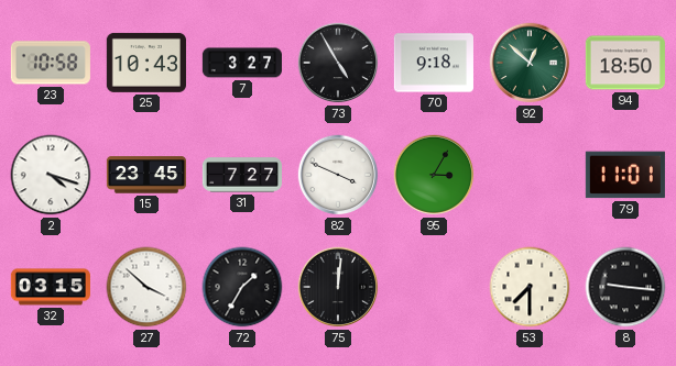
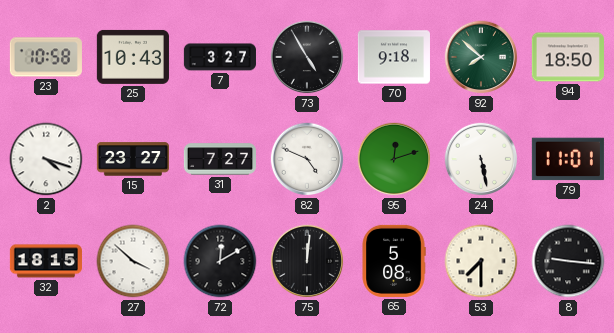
92: 12:52 -> 7:52
15: 23:45 -> 23:27
82: 3:49 -> 4:49
95: 3:05 -> 12:12
24: none -> 5:28
32: 03:15 -> 18:15
72: 1:35 -> 12:10
65: none -> 5:08
